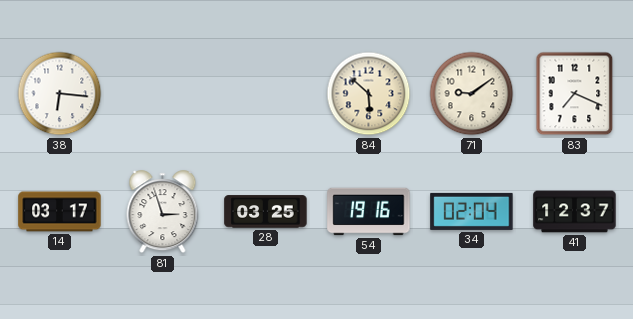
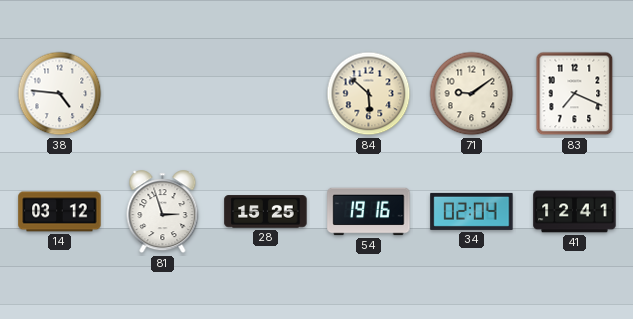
38: 6:16 -> 4:46
14: 03:17 -> 03:12
28: 03:25 -> 15:25
41: 12:37 -> 12:41
